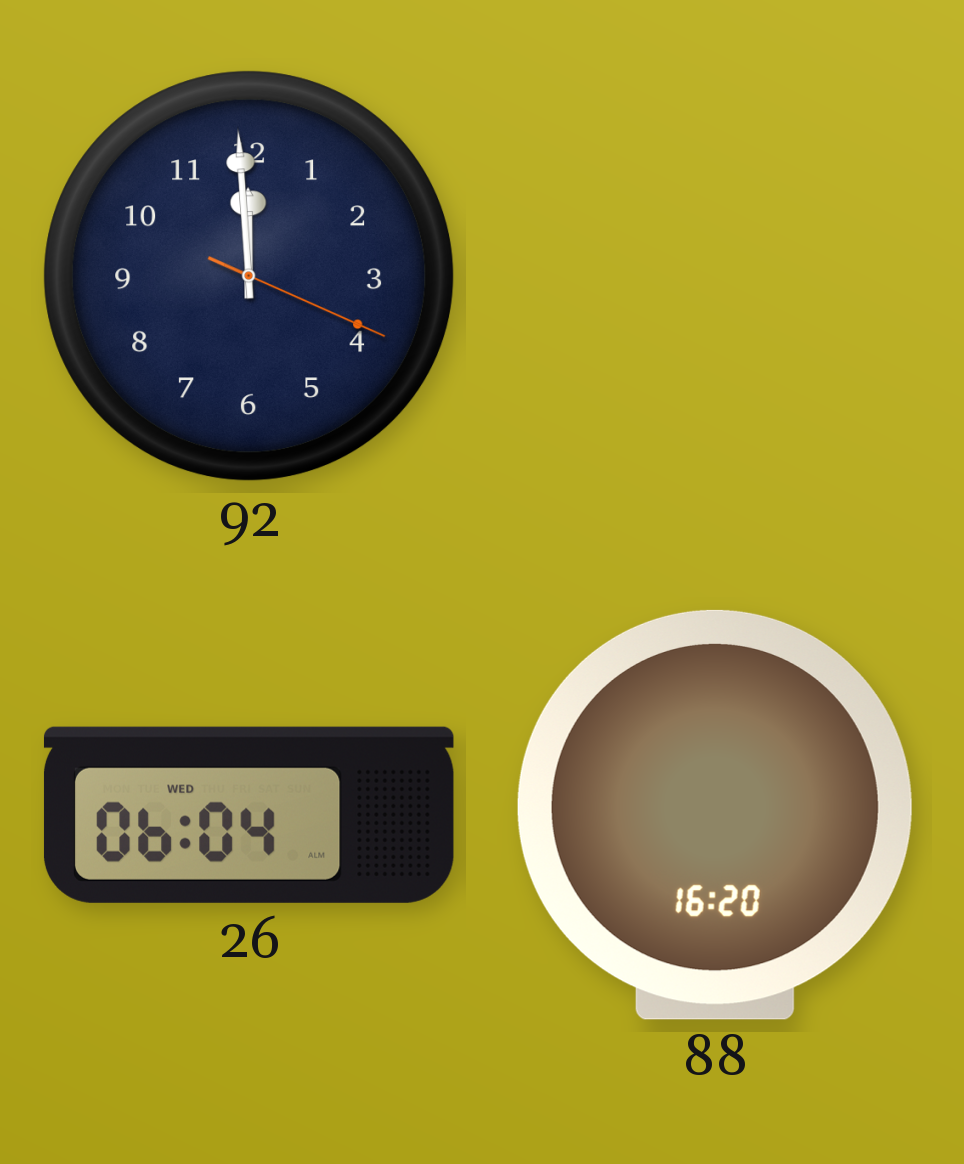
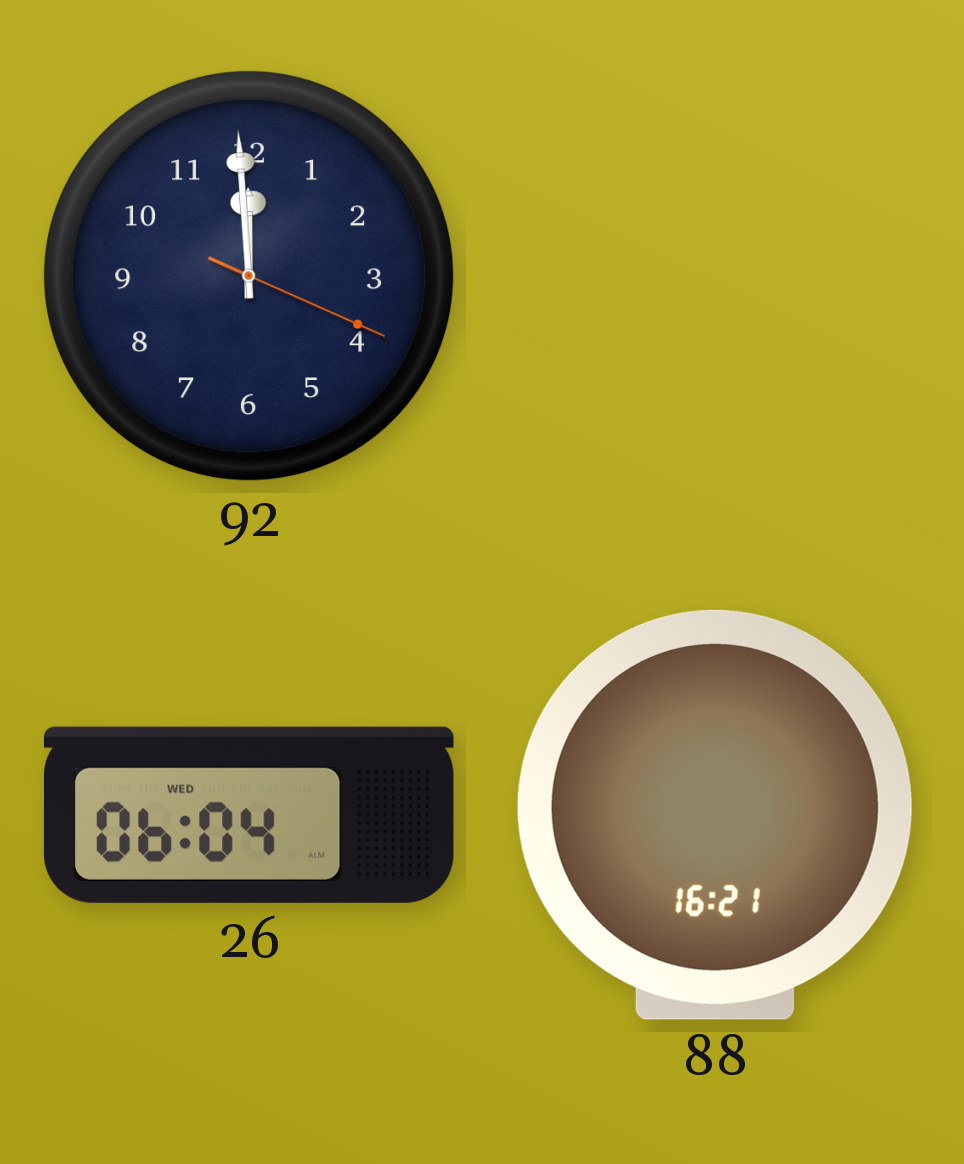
88: 16:20 -> 16:21
